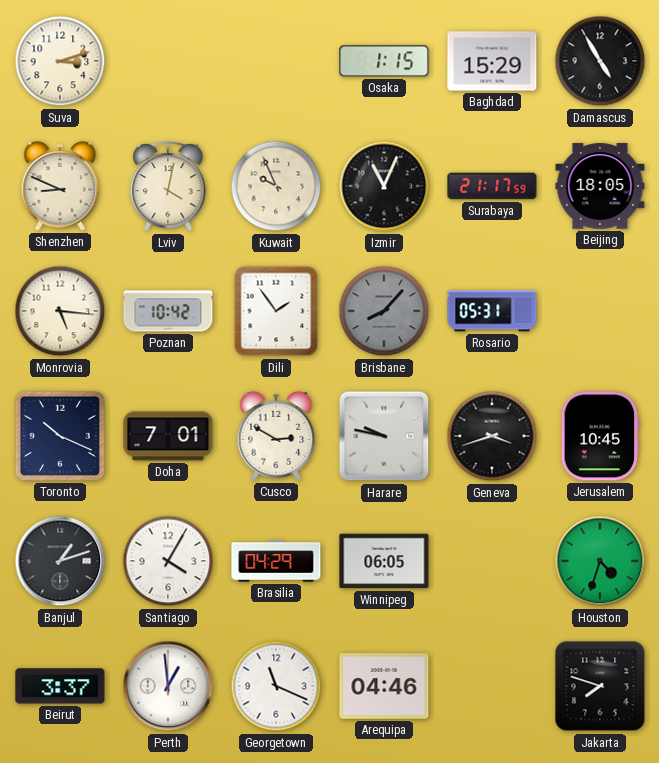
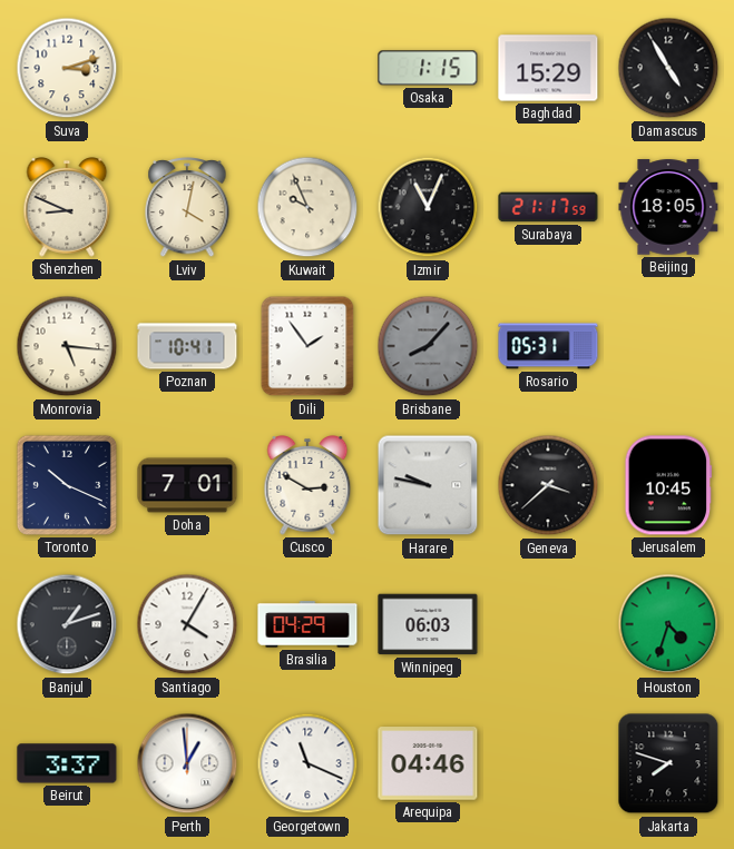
Poznan: 10:42 -> 10:41
Geneva: 3:42 -> 3:38
Winnipeg: 06:05 -> 06:03
